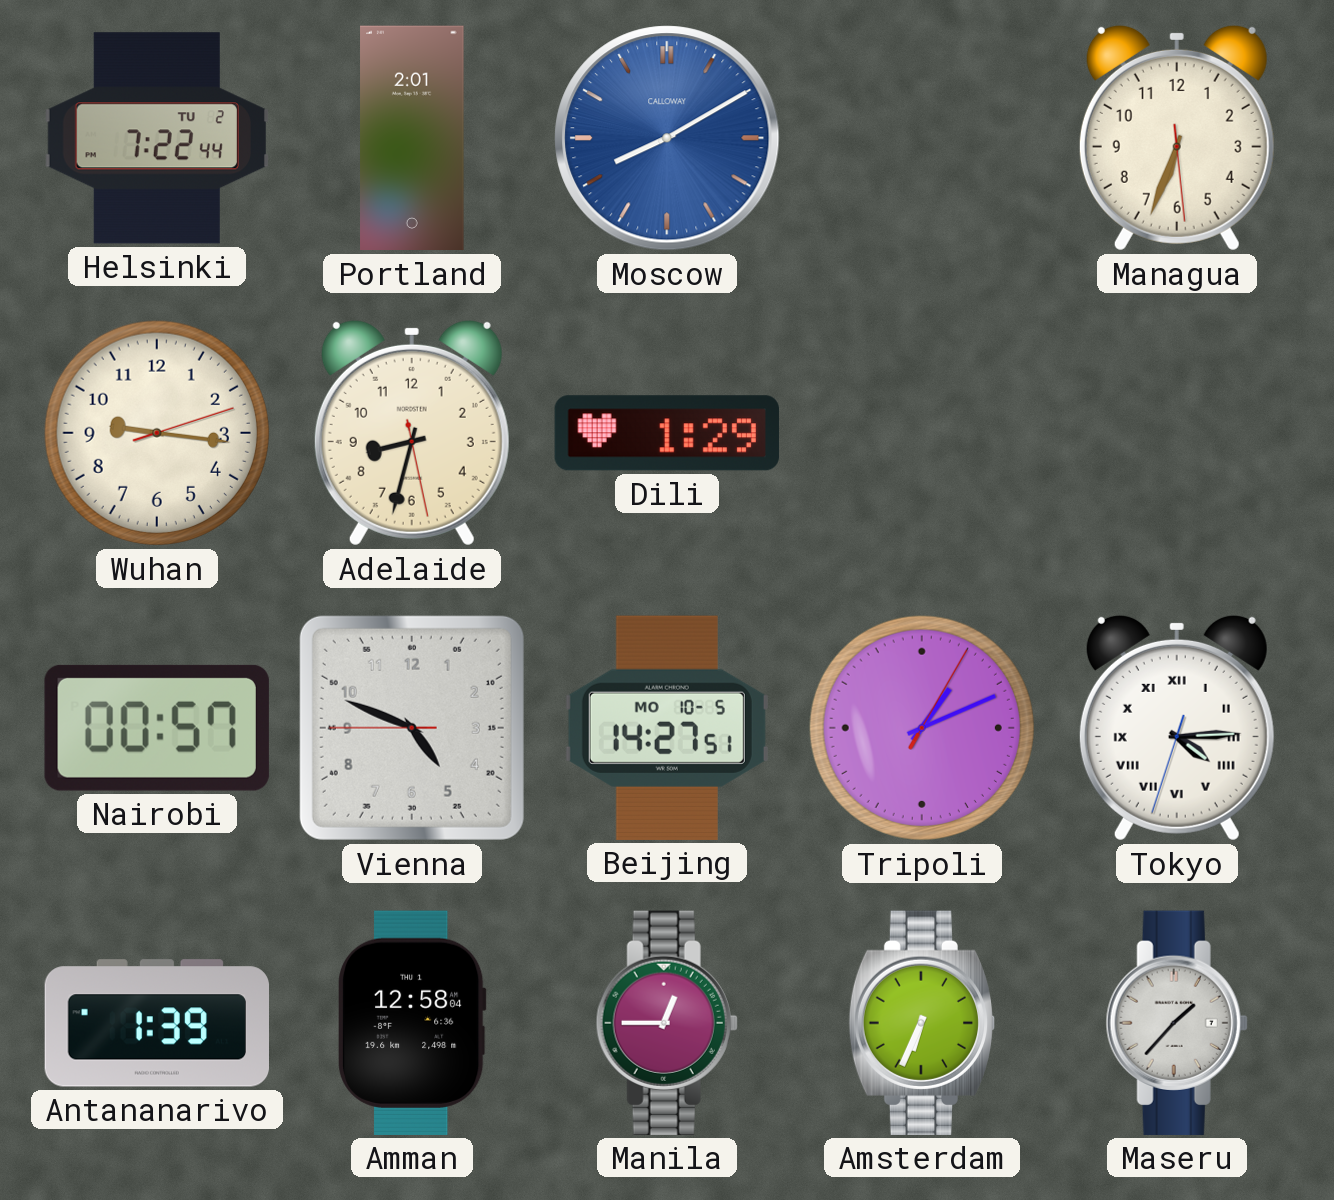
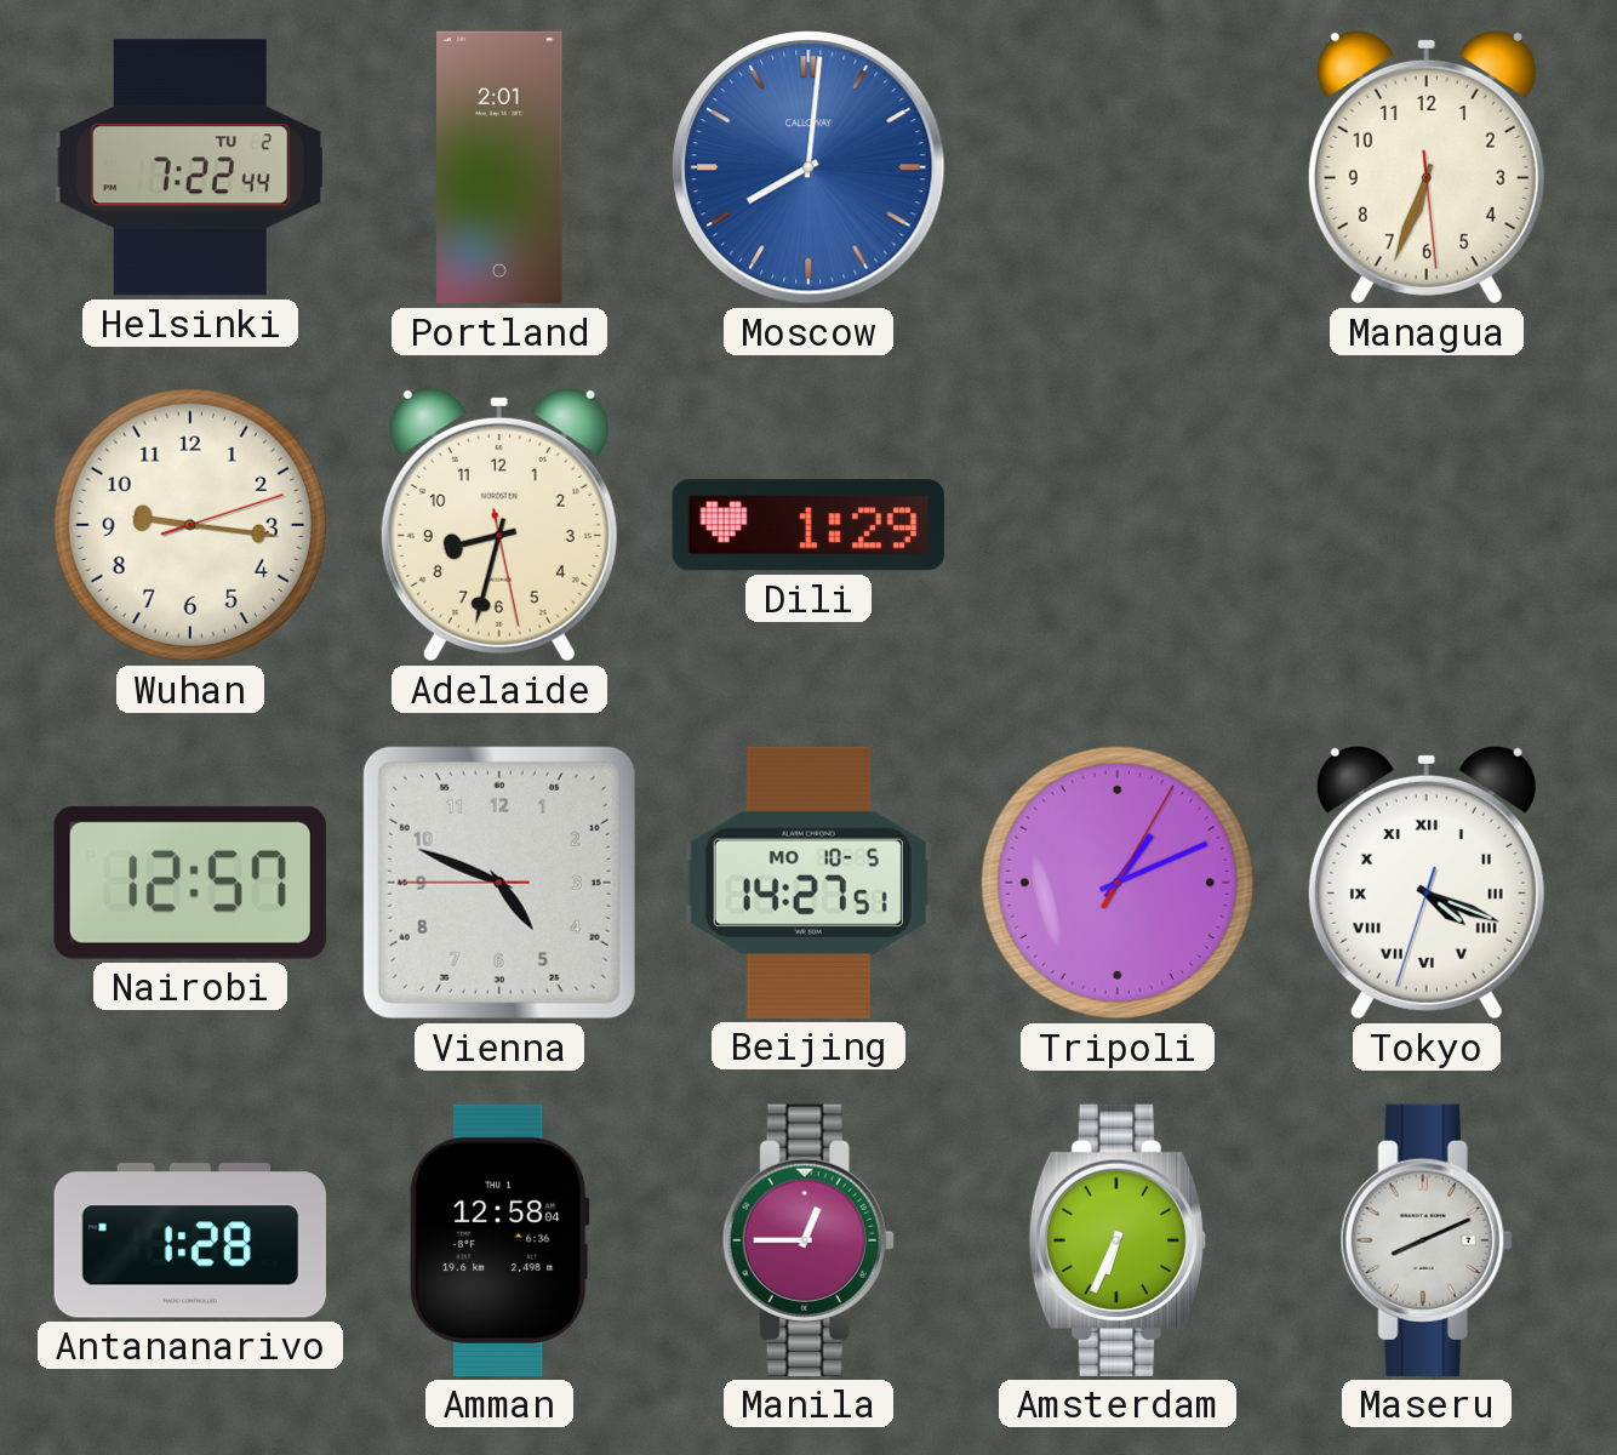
Moscow: 8:10 -> 8:01
Nairobi: 00:57 -> 12:57
Tokyo: 4:14 -> 4:18
Antananarivo: 1:39 -> 1:28
Maseru: 1:37 -> 8:11
